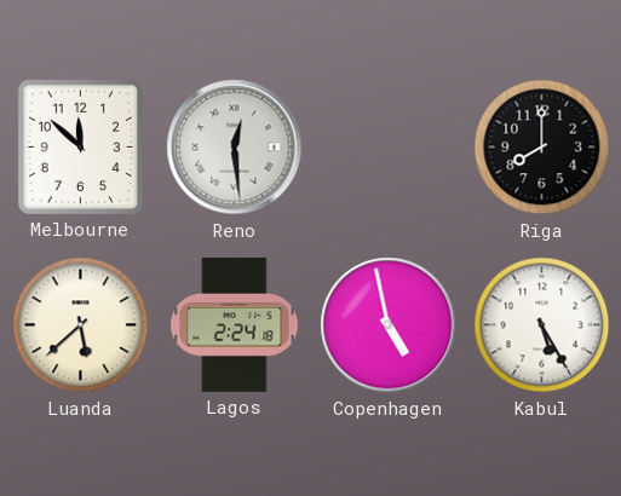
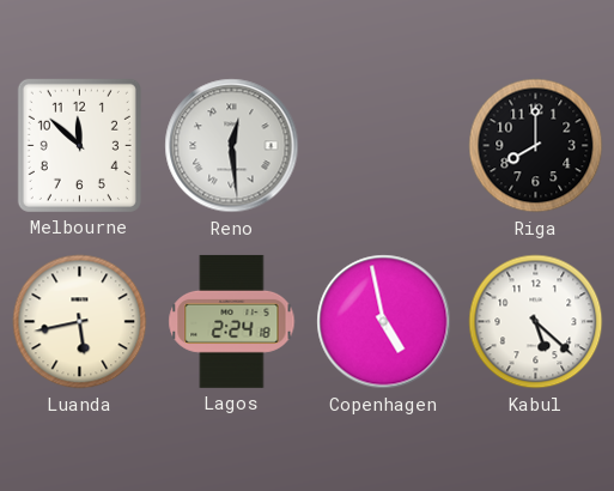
Luanda: 5:38 -> 5:43
Kabul: 5:25 -> 5:22
